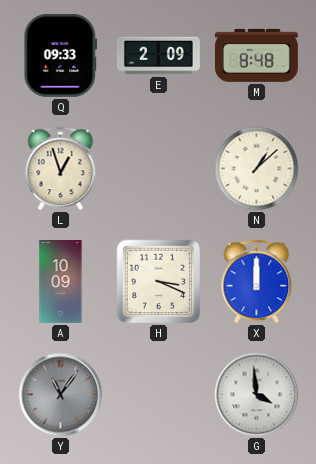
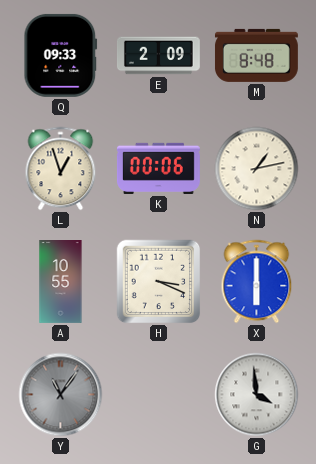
K: none -> 00:06
N: 1:08 -> 1:13
A: 10:09 -> 10:55
X: 12:00 -> 6:00
